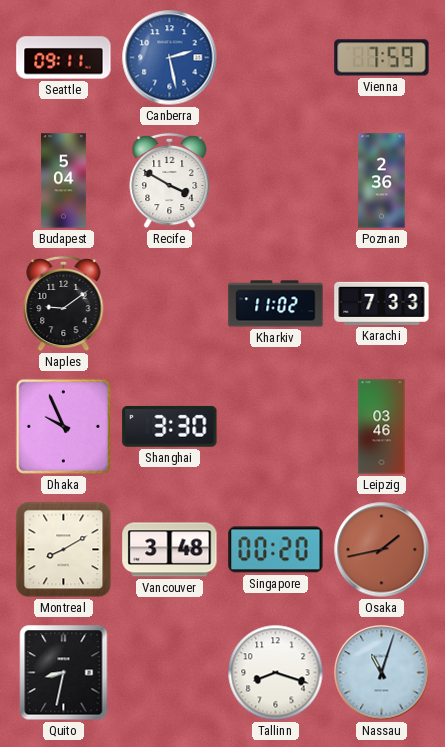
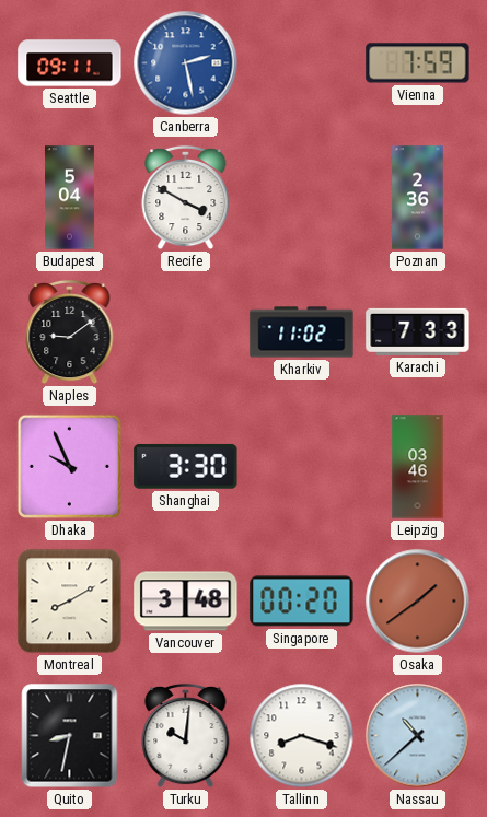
Osaka: 1:43 -> 1:39
Turku: none -> 10:01
Nassau: 11:03 -> 10:38
